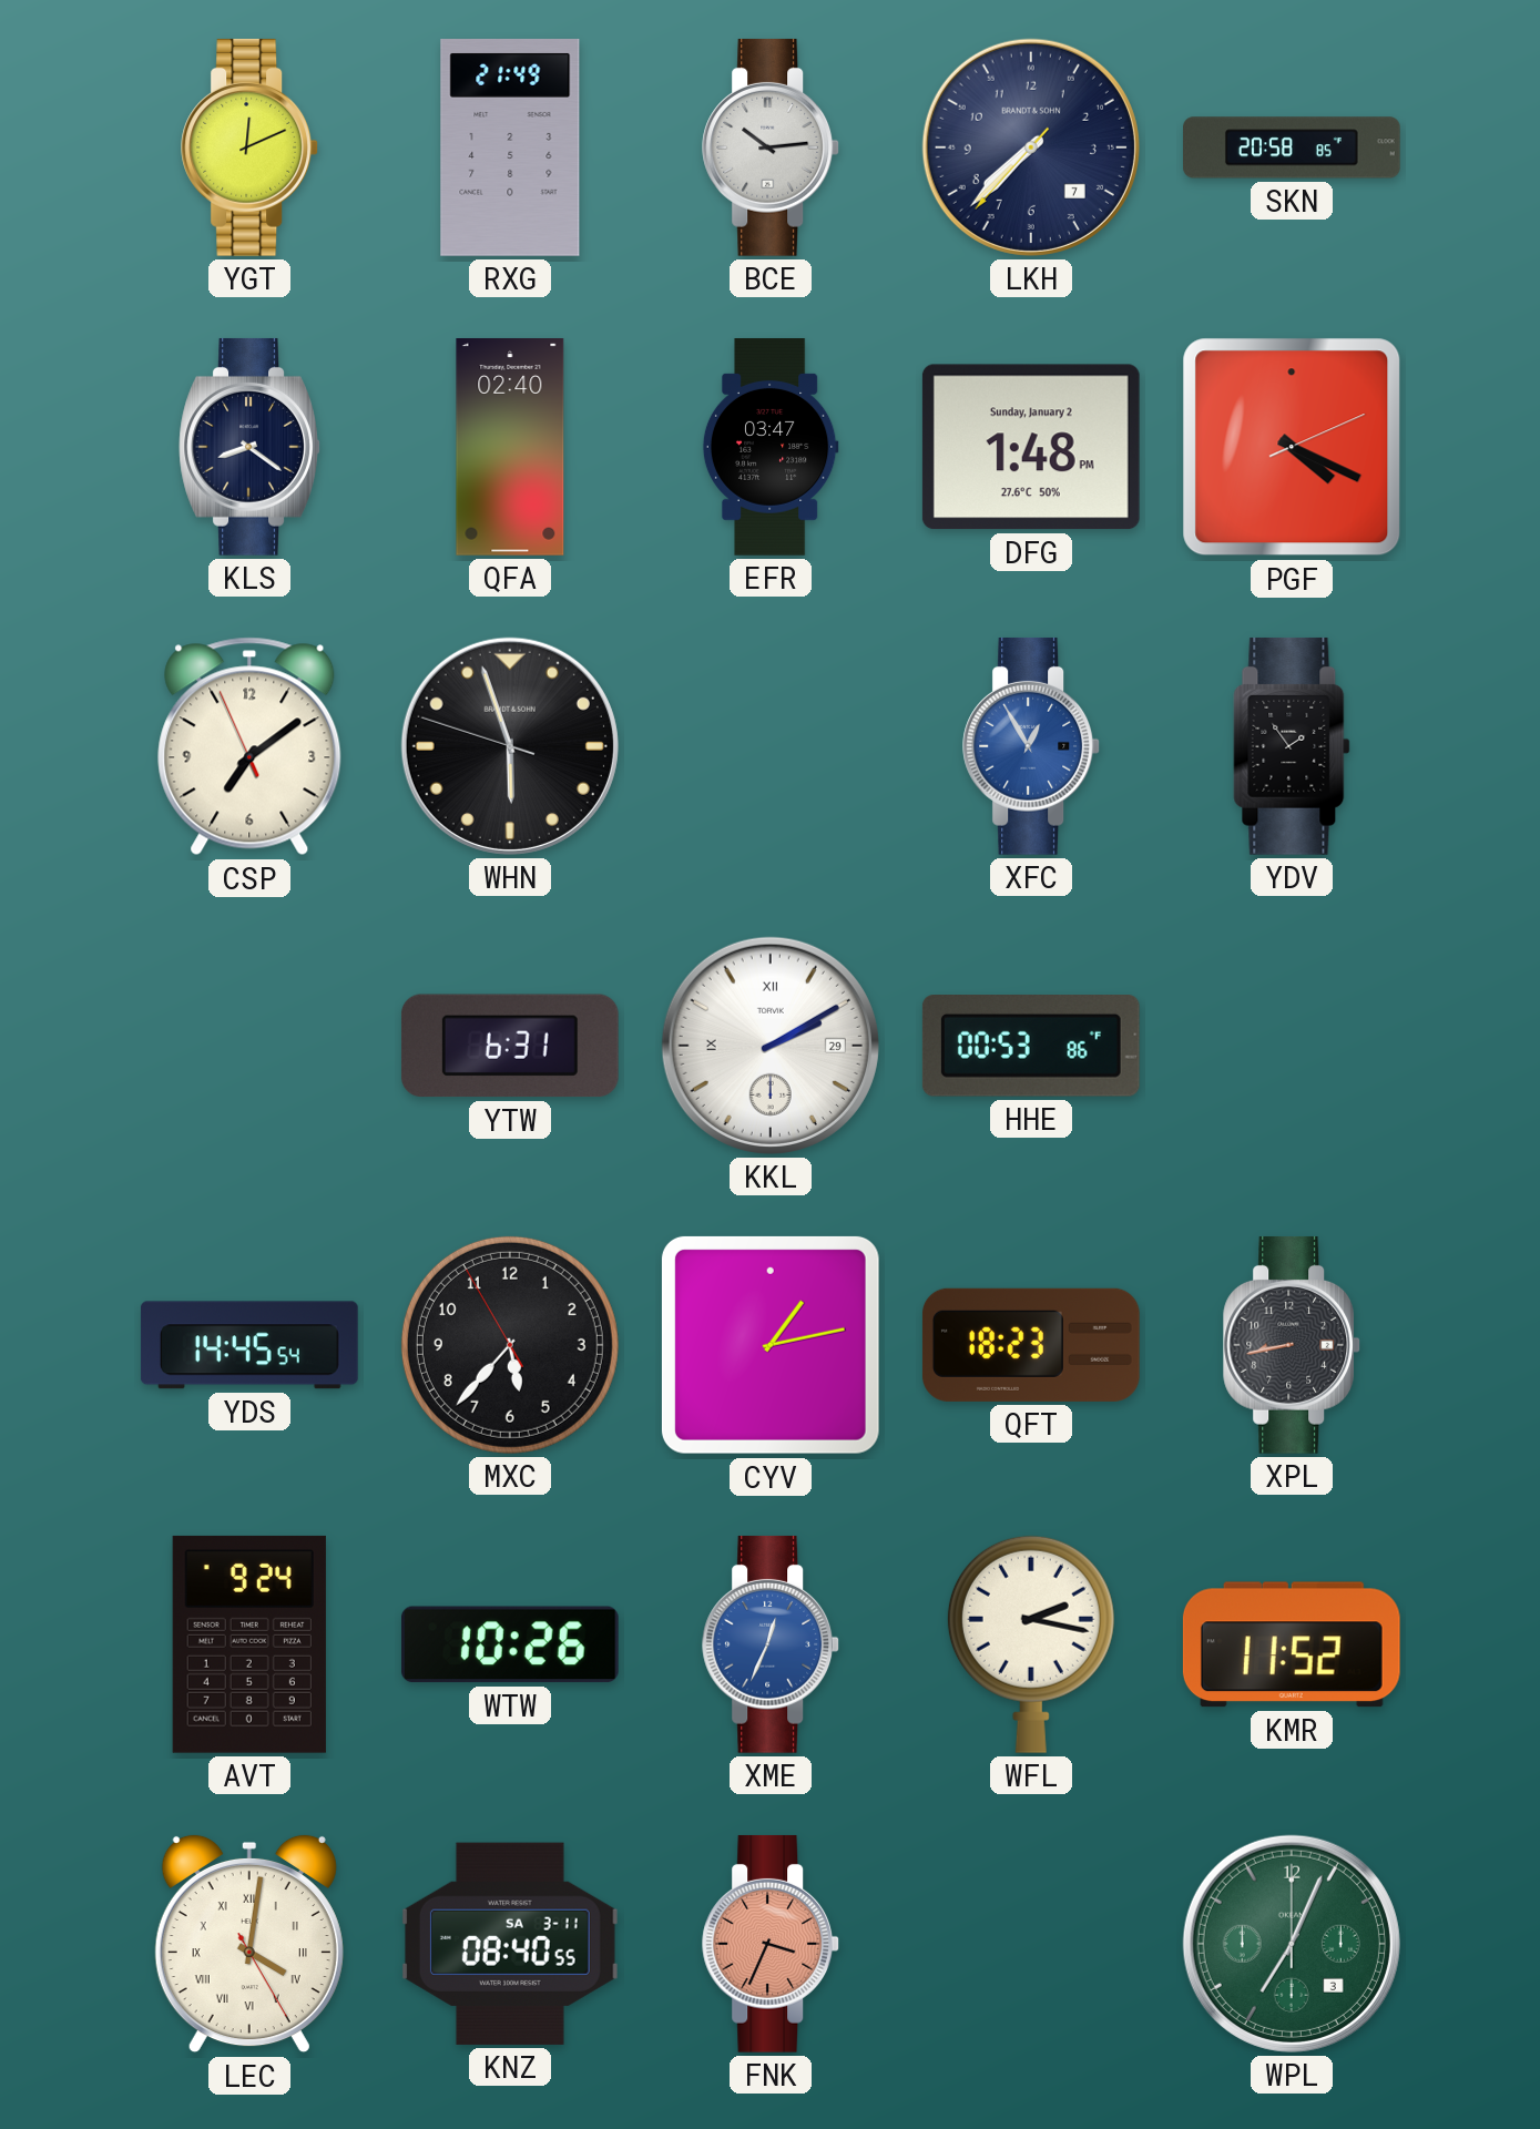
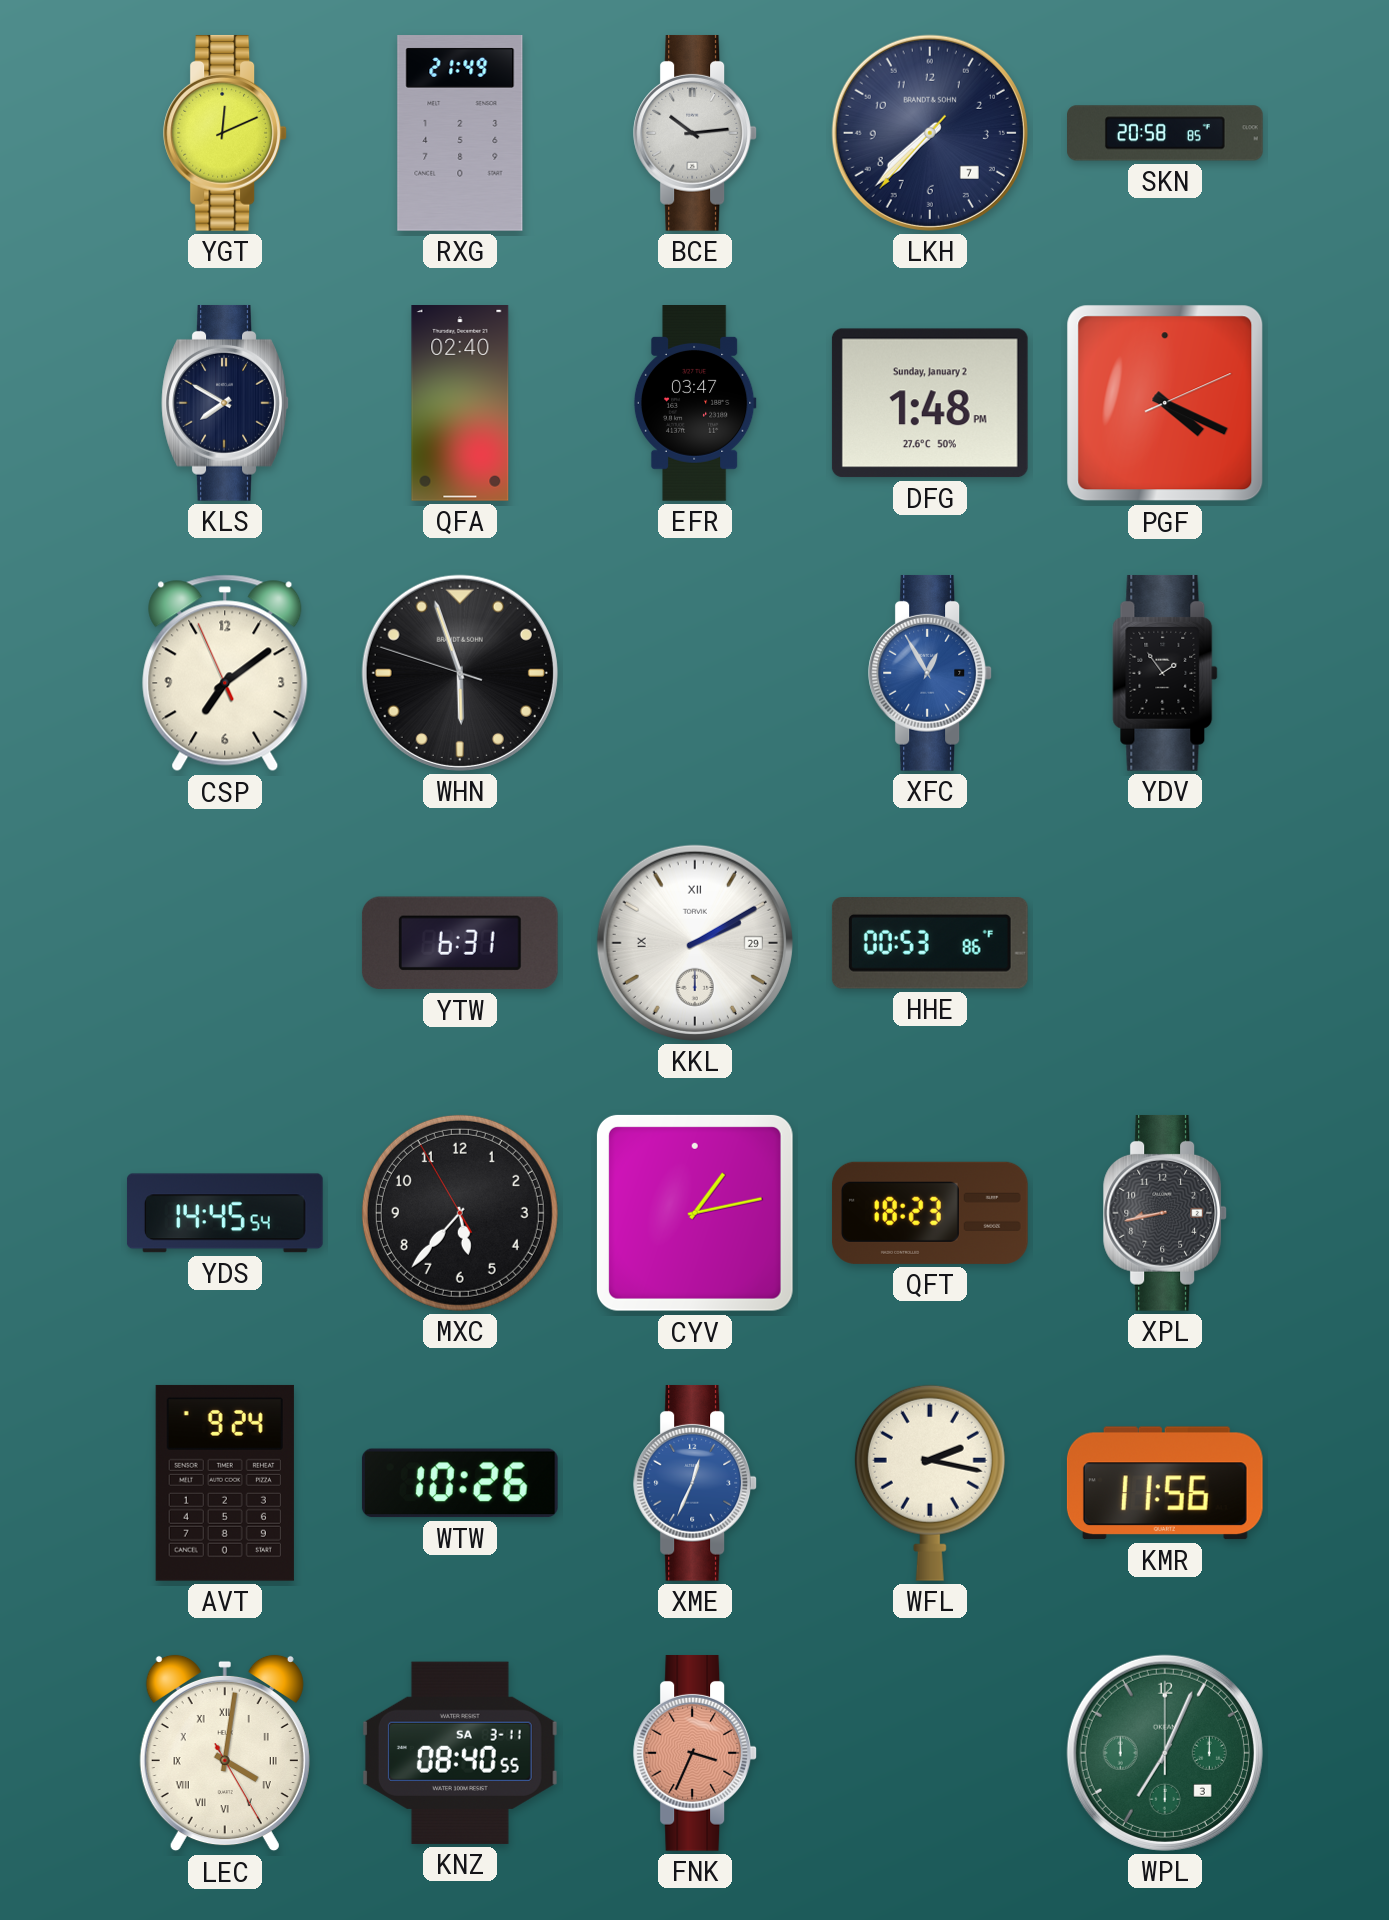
KLS: 8:21 -> 7:50
KMR: 11:52 -> 11:56
